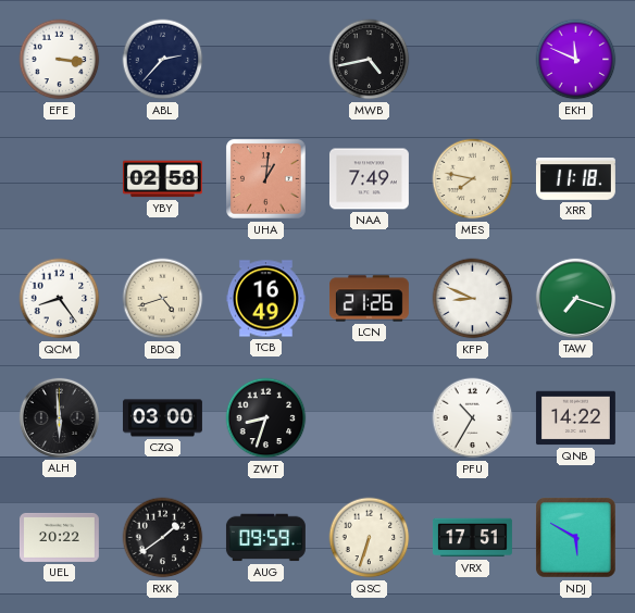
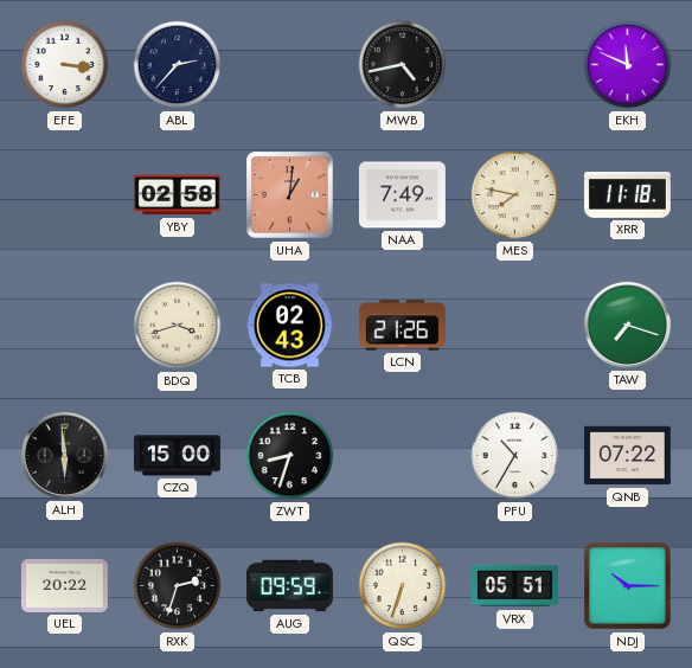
QCM: 8:24 -> none
BDQ: 4:42 -> 3:42
TCB: 16:49 -> 02:43
KFP: 8:49 -> none
CZQ: 03:00 -> 15:00
QNB: 14:22 -> 07:22
RXK: 1:39 -> 2:33
VRX: 17:51 -> 05:51
NDJ: 5:50 -> 10:15
